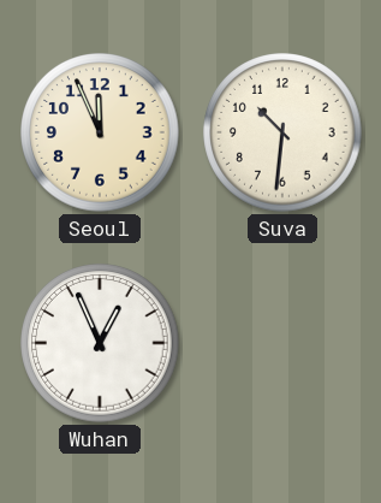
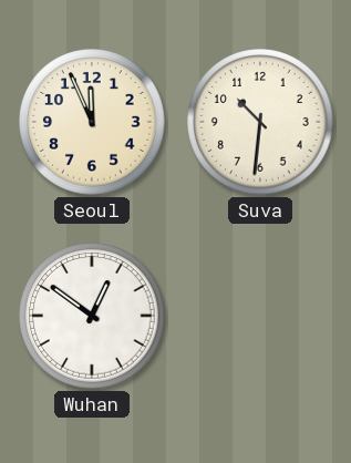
Wuhan: 12:56 -> 12:51
